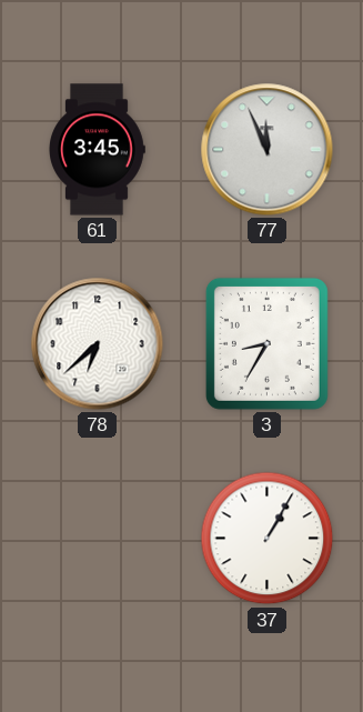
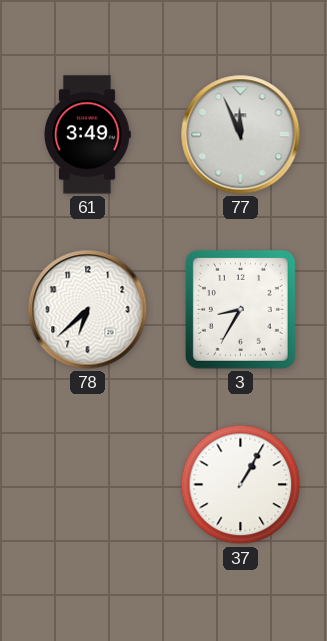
61: 3:45 -> 3:49
